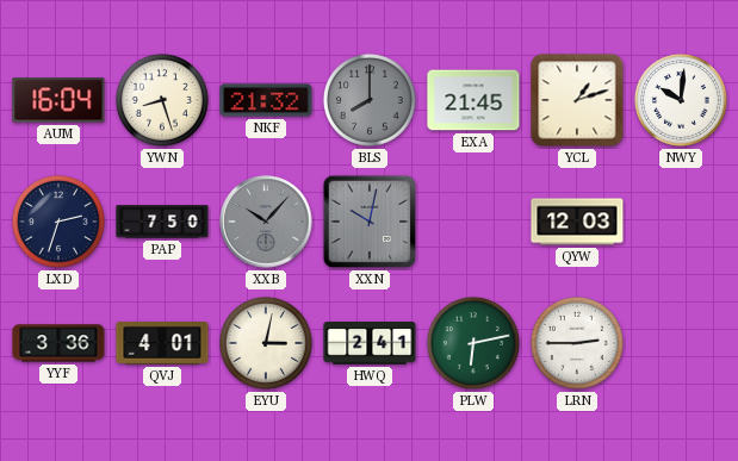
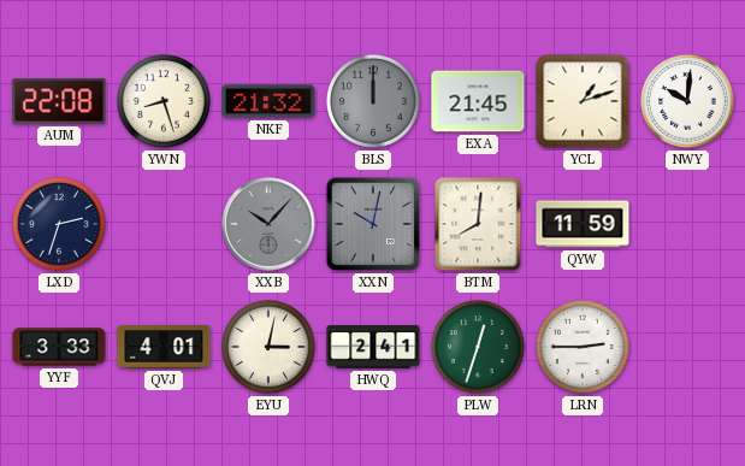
AUM: 16:04 -> 22:08
BLS: 8:00 -> 12:00
PAP: 7:50 -> none
BTM: none -> 8:01
QYW: 12:03 -> 11:59
YYF: 3:36 -> 3:33
PLW: 6:13 -> 12:33
